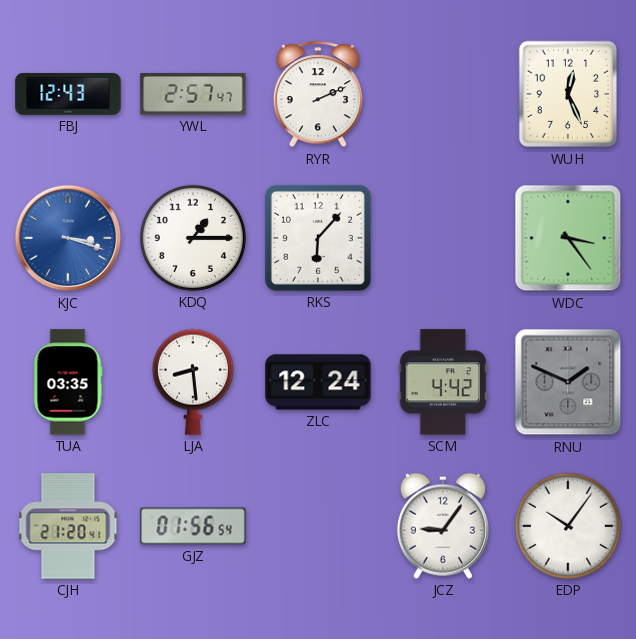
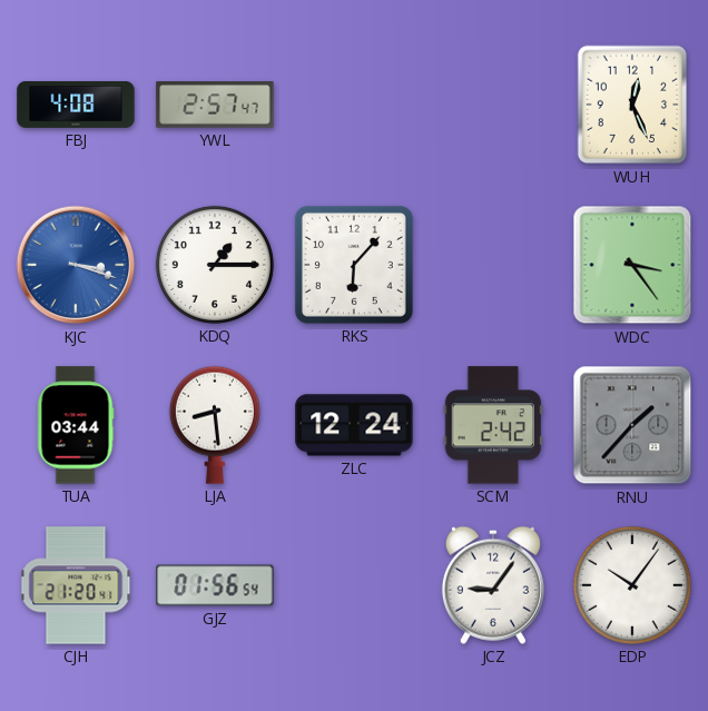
FBJ: 12:43 -> 4:08
RYR: 2:11 -> none
TUA: 03:35 -> 03:44
SCM: 4:42 -> 2:42
RNU: 1:49 -> 1:37
